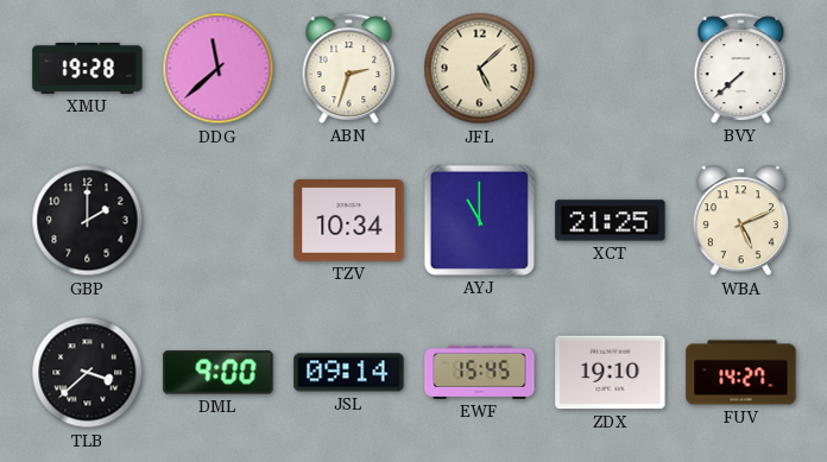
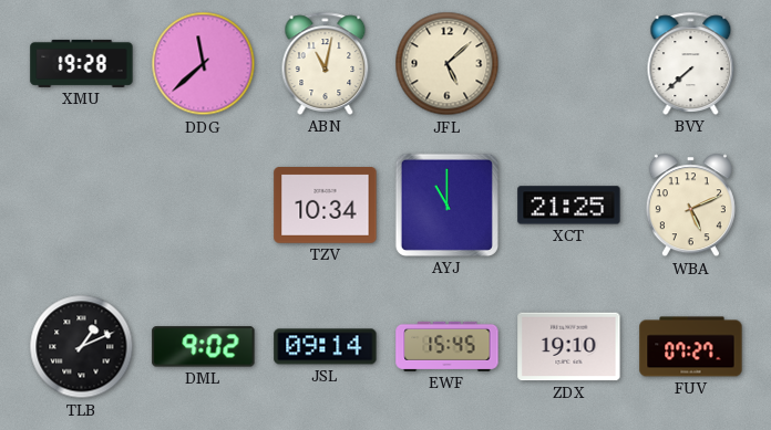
ABN: 2:33 -> 11:02
GBP: 2:00 -> none
TLB: 3:38 -> 1:11
DML: 9:00 -> 9:02
FUV: 14:27 -> 07:27
